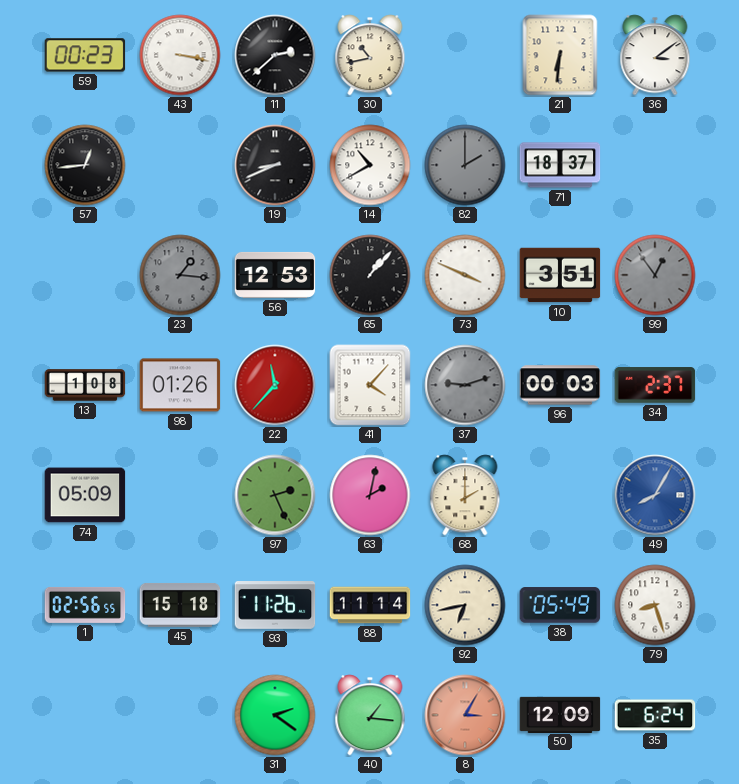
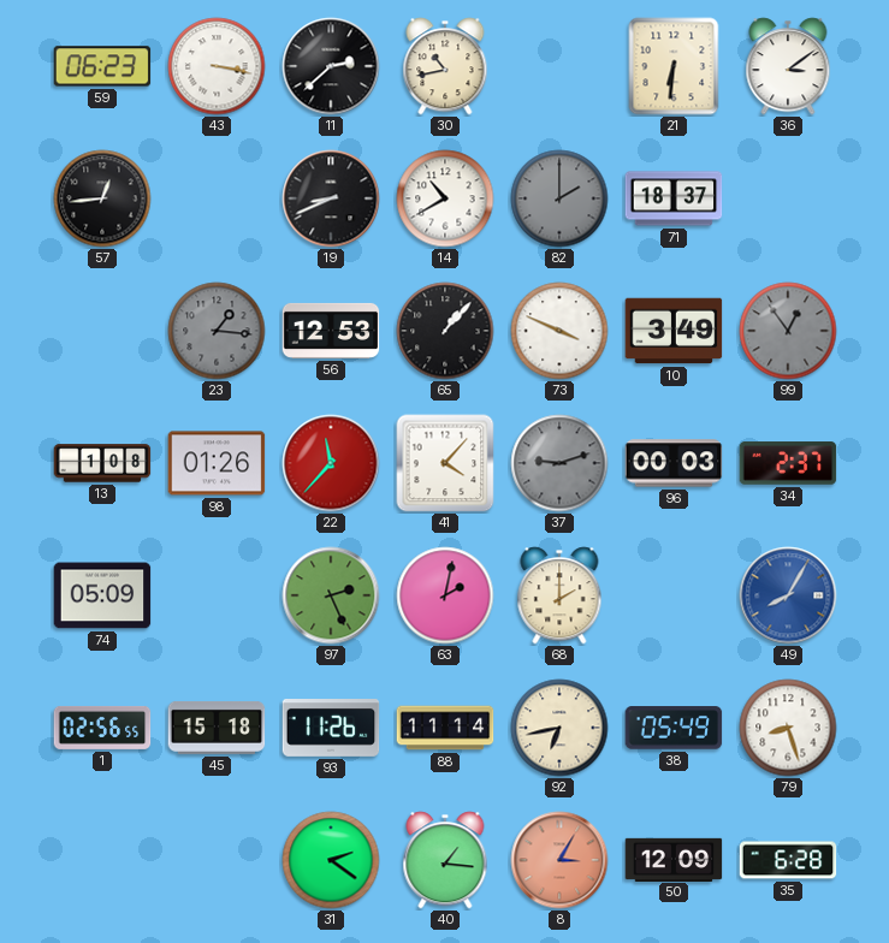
59: 00:23 -> 06:23
10: 3:51 -> 3:49
35: 6:24 -> 6:28
